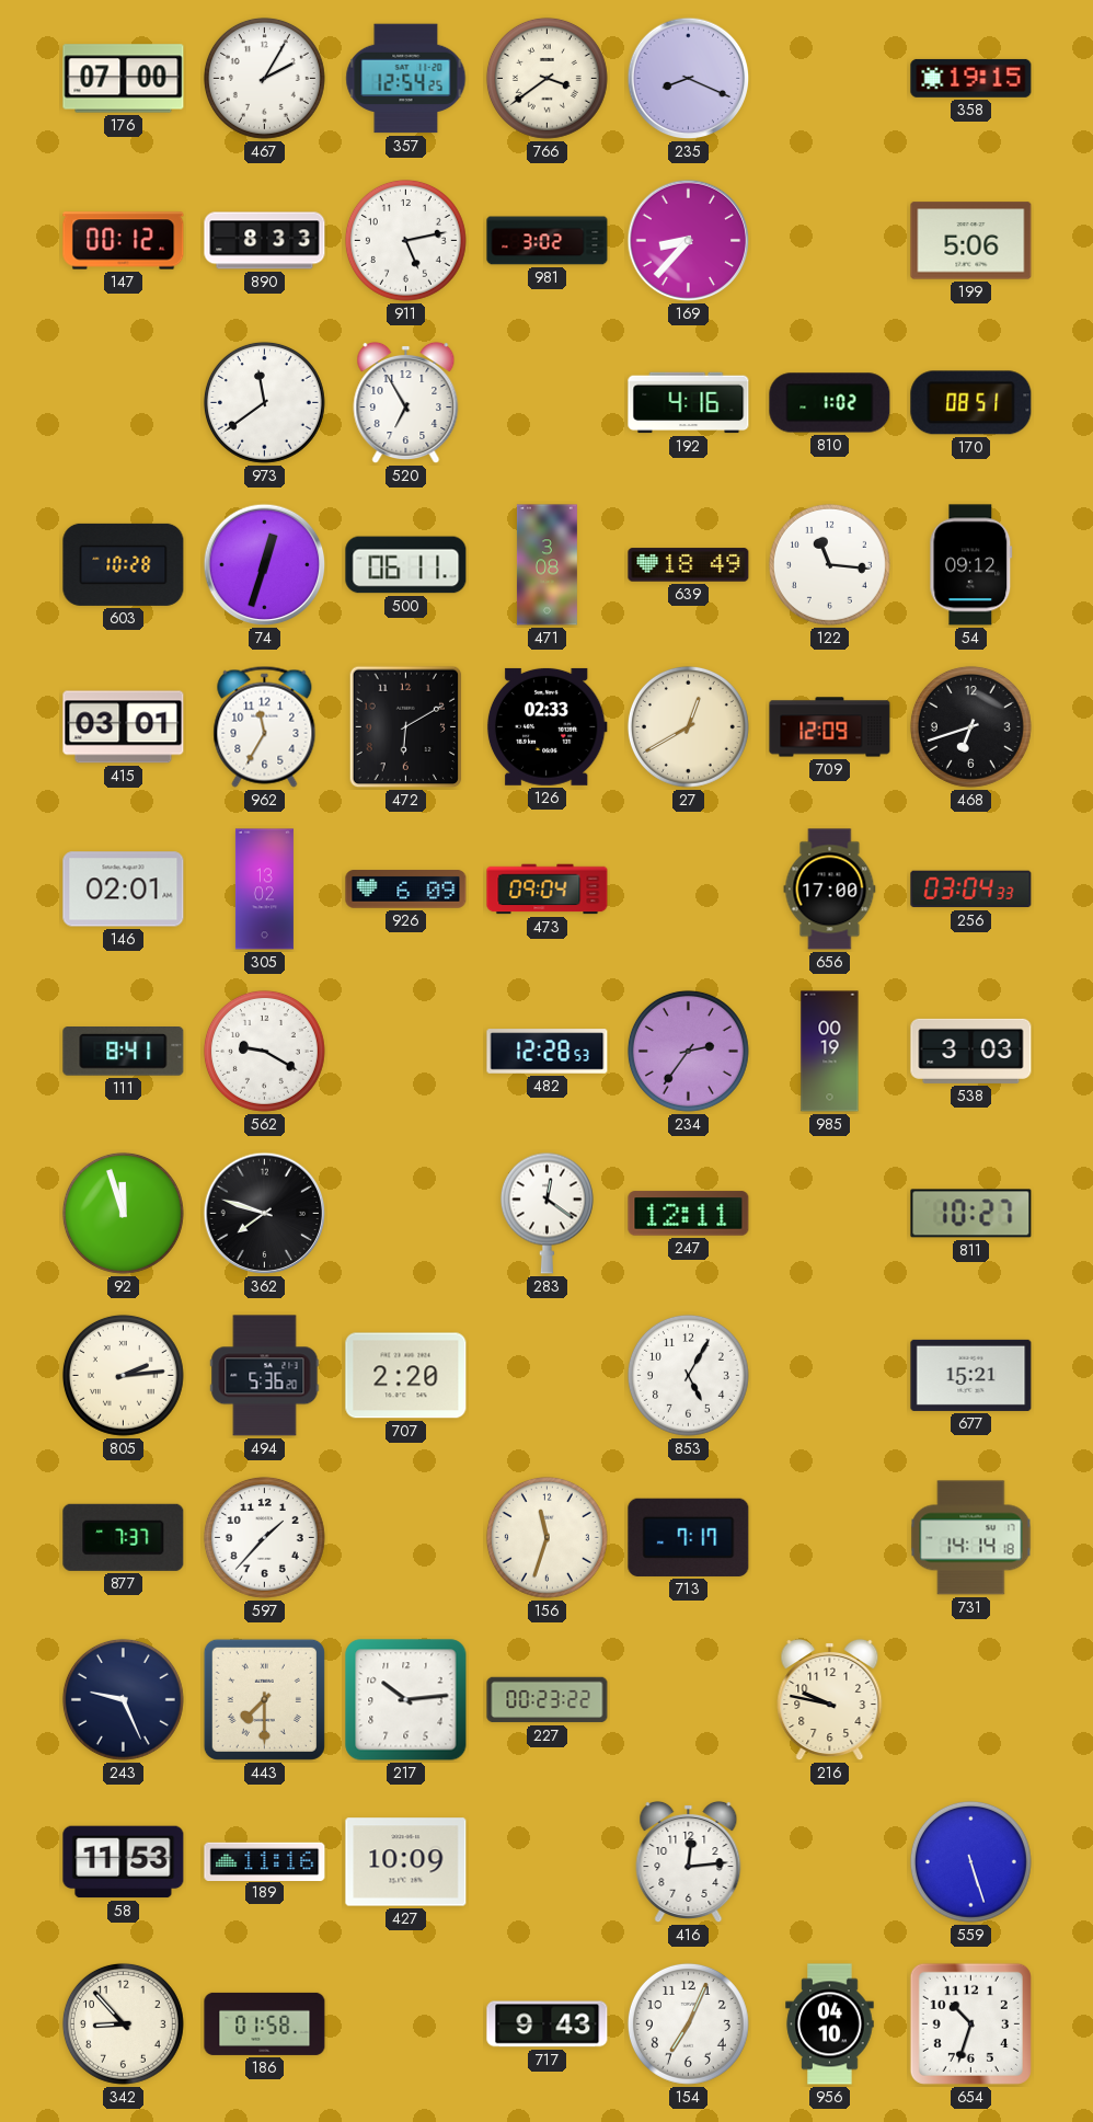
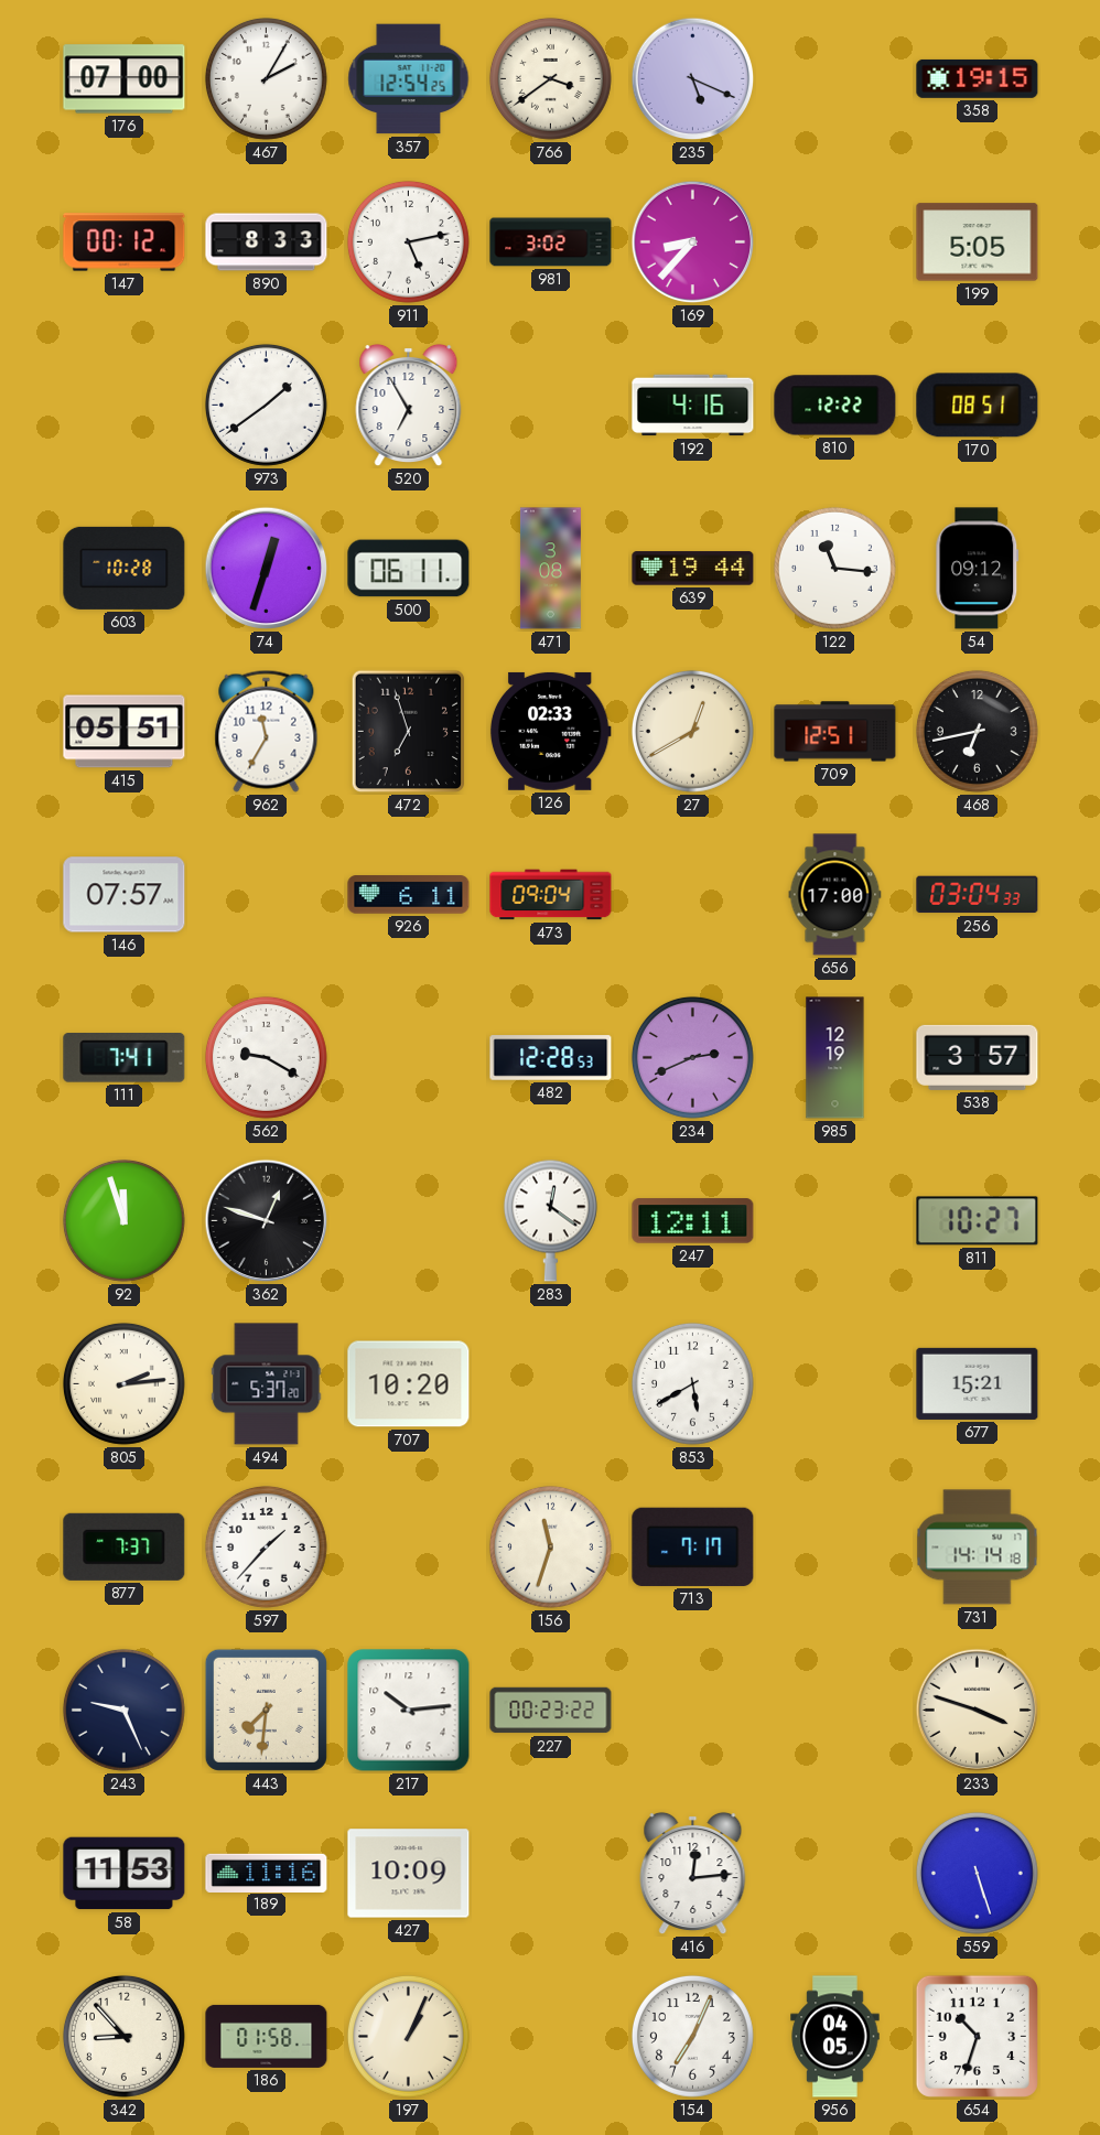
235: 8:19 -> 5:19
199: 5:06 -> 5:05
973: 11:39 -> 1:39
810: 1:02 -> 12:22
639: 18:49 -> 19:44
415: 03:01 -> 05:51
472: 6:10 -> 6:57
709: 12:09 -> 12:51
468: 6:42 -> 6:43
146: 02:01 -> 07:57
305: 13:02 -> none
926: 6:09 -> 6:11
111: 8:41 -> 7:41
234: 2:36 -> 2:41
985: 00:19 -> 12:19
538: 3:03 -> 3:57
362: 7:48 -> 12:48
494: 5:36 -> 5:37
707: 2:20 -> 10:20
853: 5:05 -> 5:40
443: 7:30 -> 7:31
216: 9:47 -> none
233: none -> 3:48
197: none -> 1:04
717: 9:43 -> none
956: 04:10 -> 04:05
